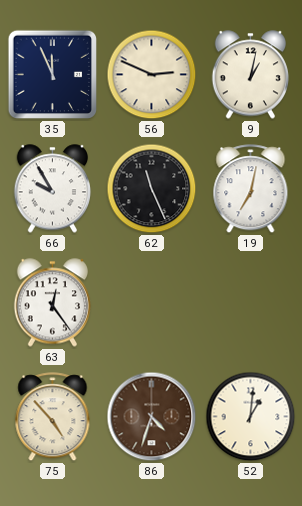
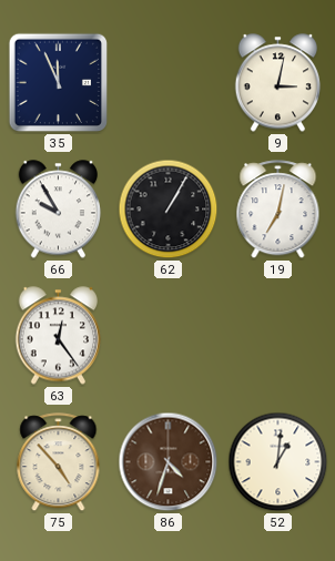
56: 2:49 -> none
9: 1:02 -> 3:02
62: 11:26 -> 1:05
